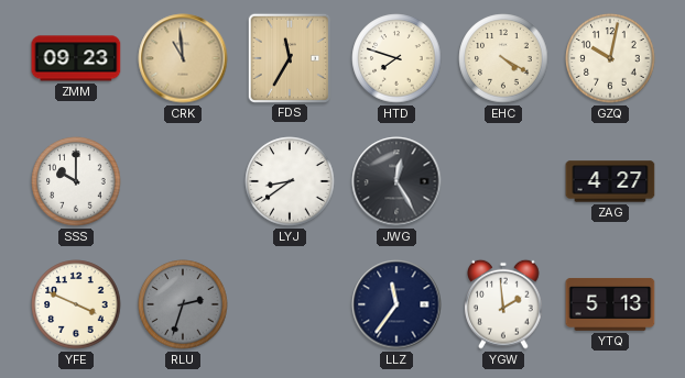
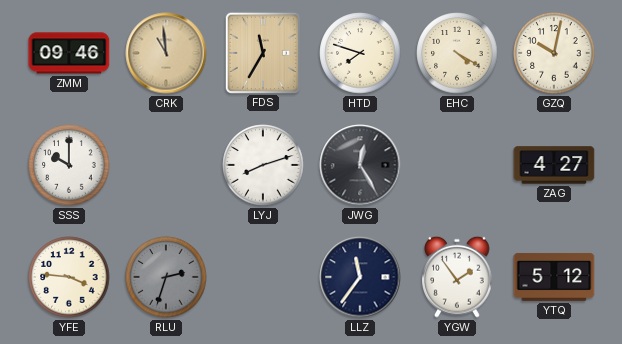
ZMM: 09:23 -> 09:46
LYJ: 8:39 -> 8:12
YFE: 3:49 -> 3:46
YGW: 1:59 -> 1:54
YTQ: 5:13 -> 5:12
